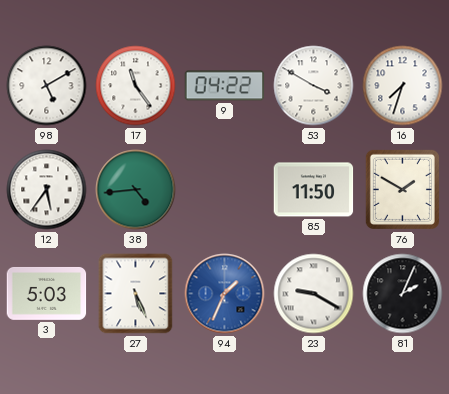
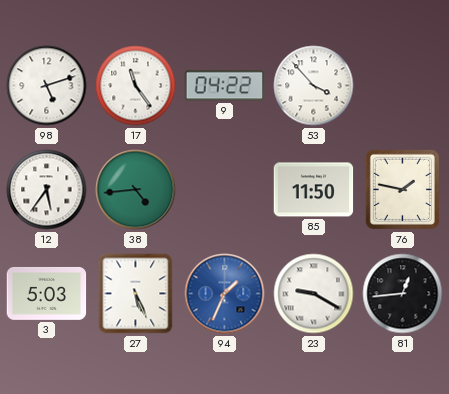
98: 5:10 -> 5:12
53: 3:50 -> 3:53
16: 7:33 -> none
76: 1:50 -> 1:47
81: 2:04 -> 12:44
